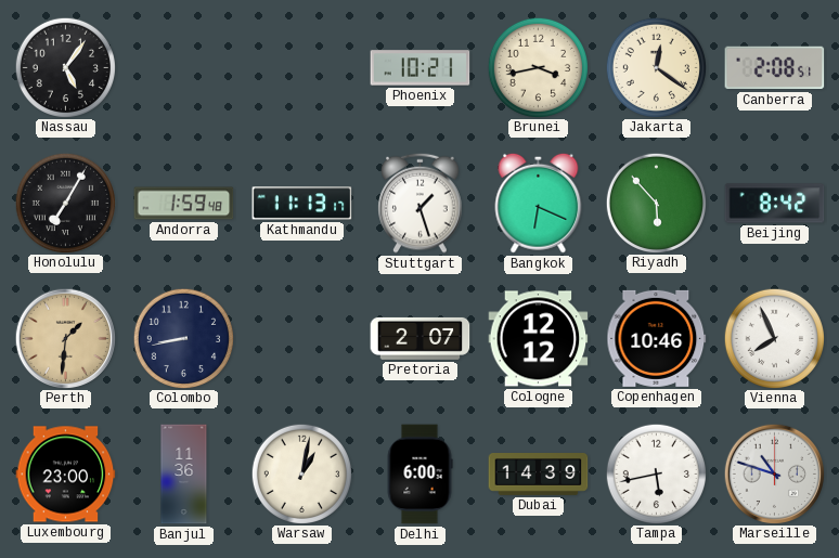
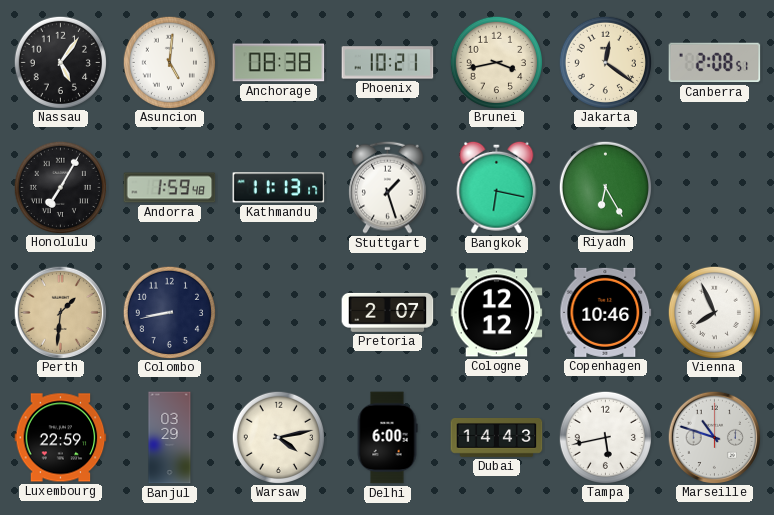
Asuncion: none -> 5:01
Anchorage: none -> 08:38
Bangkok: 6:19 -> 6:17
Riyadh: 5:53 -> 6:25
Beijing: 8:42 -> none
Luxembourg: 23:00 -> 22:59
Banjul: 11:36 -> 03:29
Warsaw: 1:02 -> 4:13
Dubai: 14:39 -> 14:43
